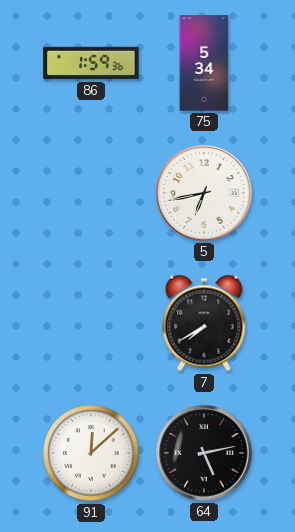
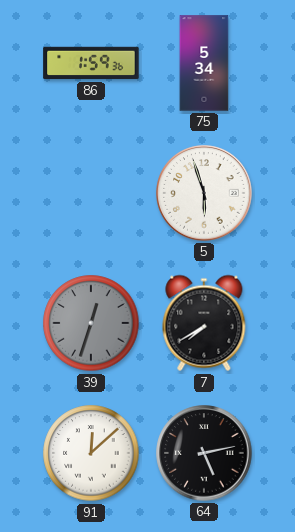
5: 6:43 -> 5:57
39: none -> 12:33
